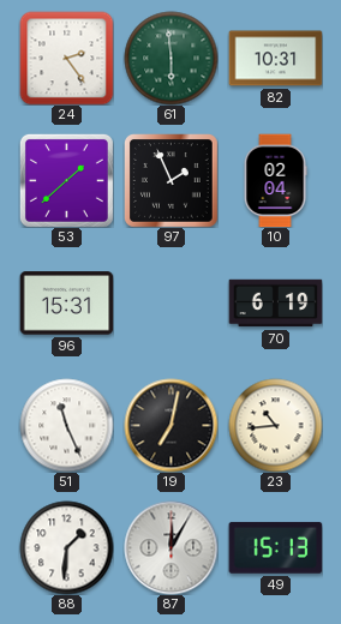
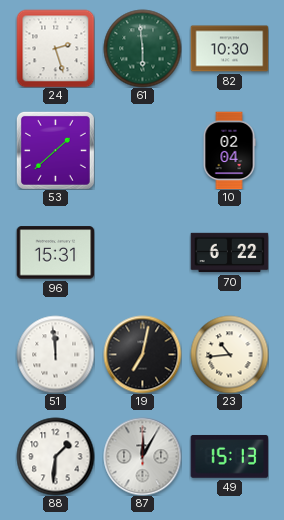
24: 2:24 -> 2:27
82: 10:31 -> 10:30
97: 1:56 -> none
70: 6:19 -> 6:22
51: 11:26 -> 11:59
